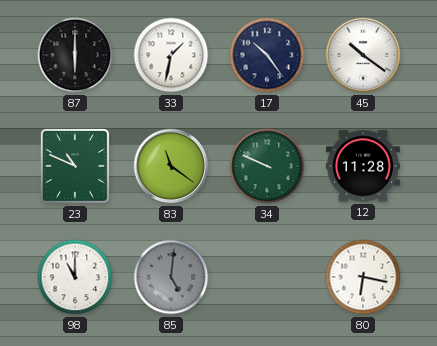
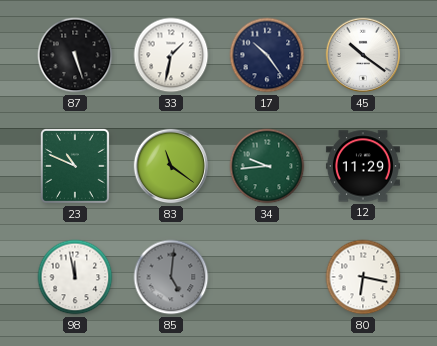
87: 6:00 -> 5:27
34: 9:49 -> 9:44
12: 11:28 -> 11:29
98: 11:00 -> 11:58
